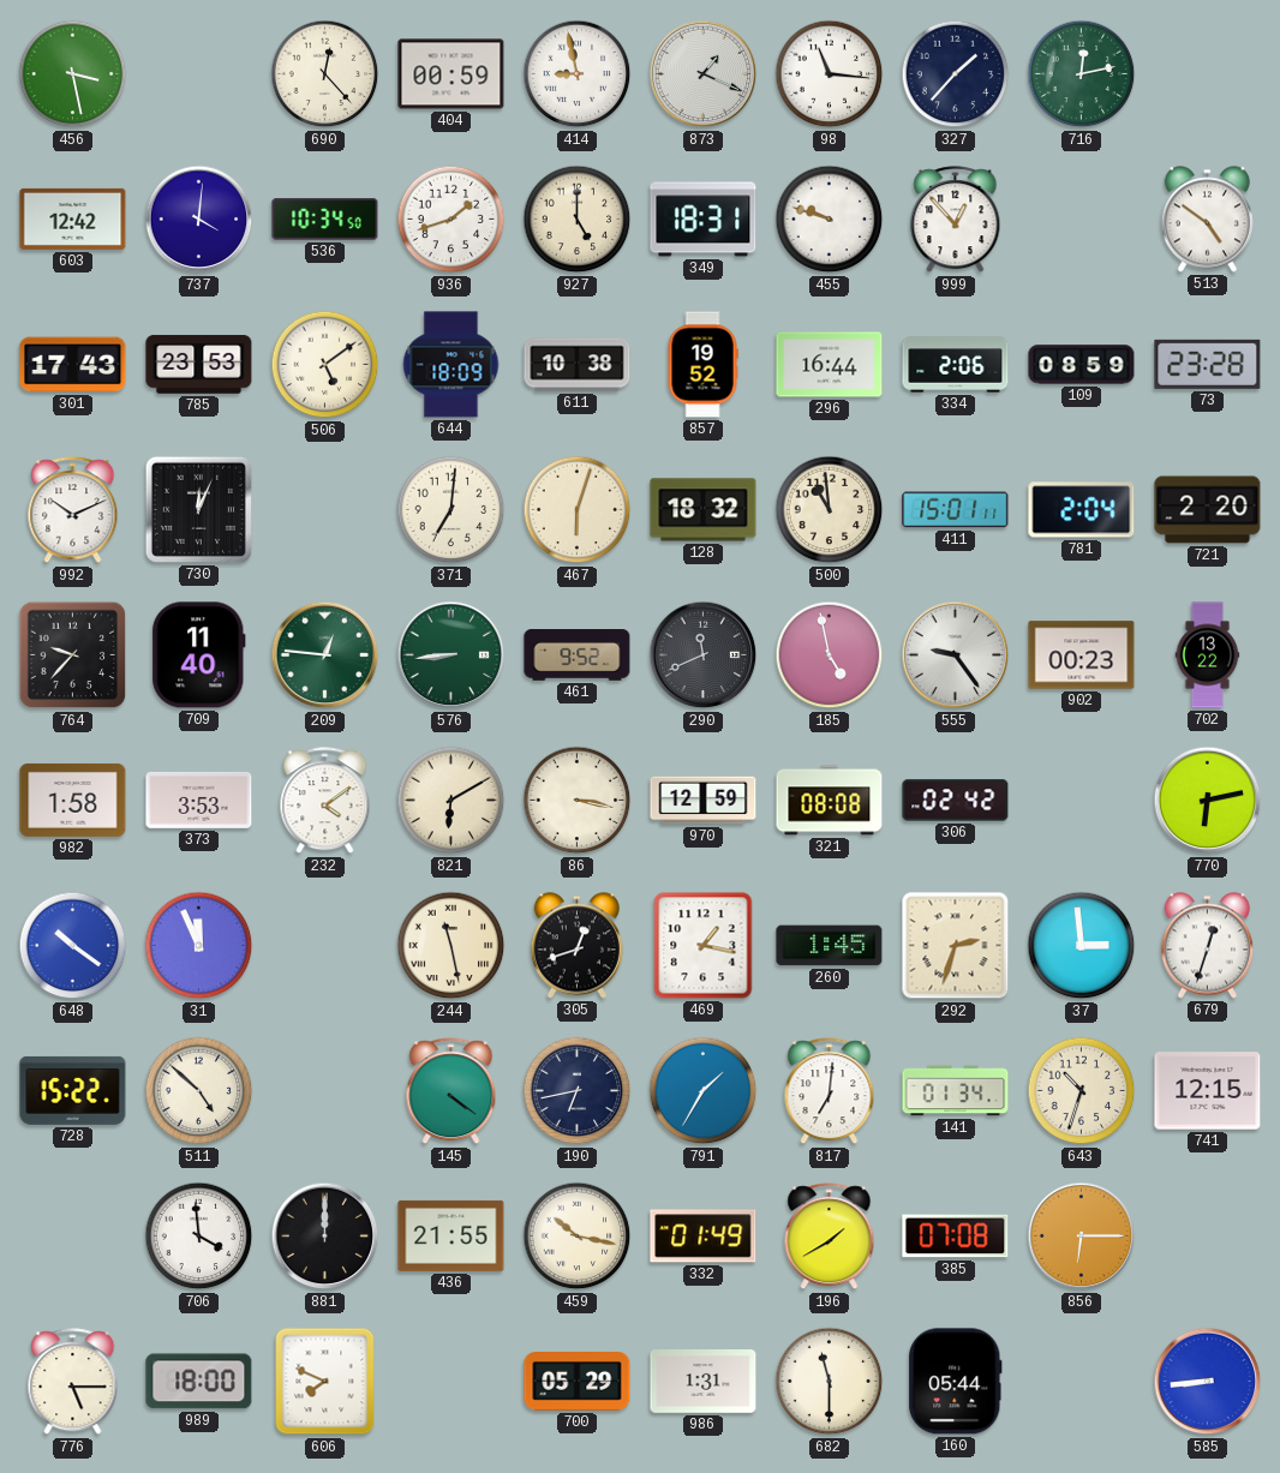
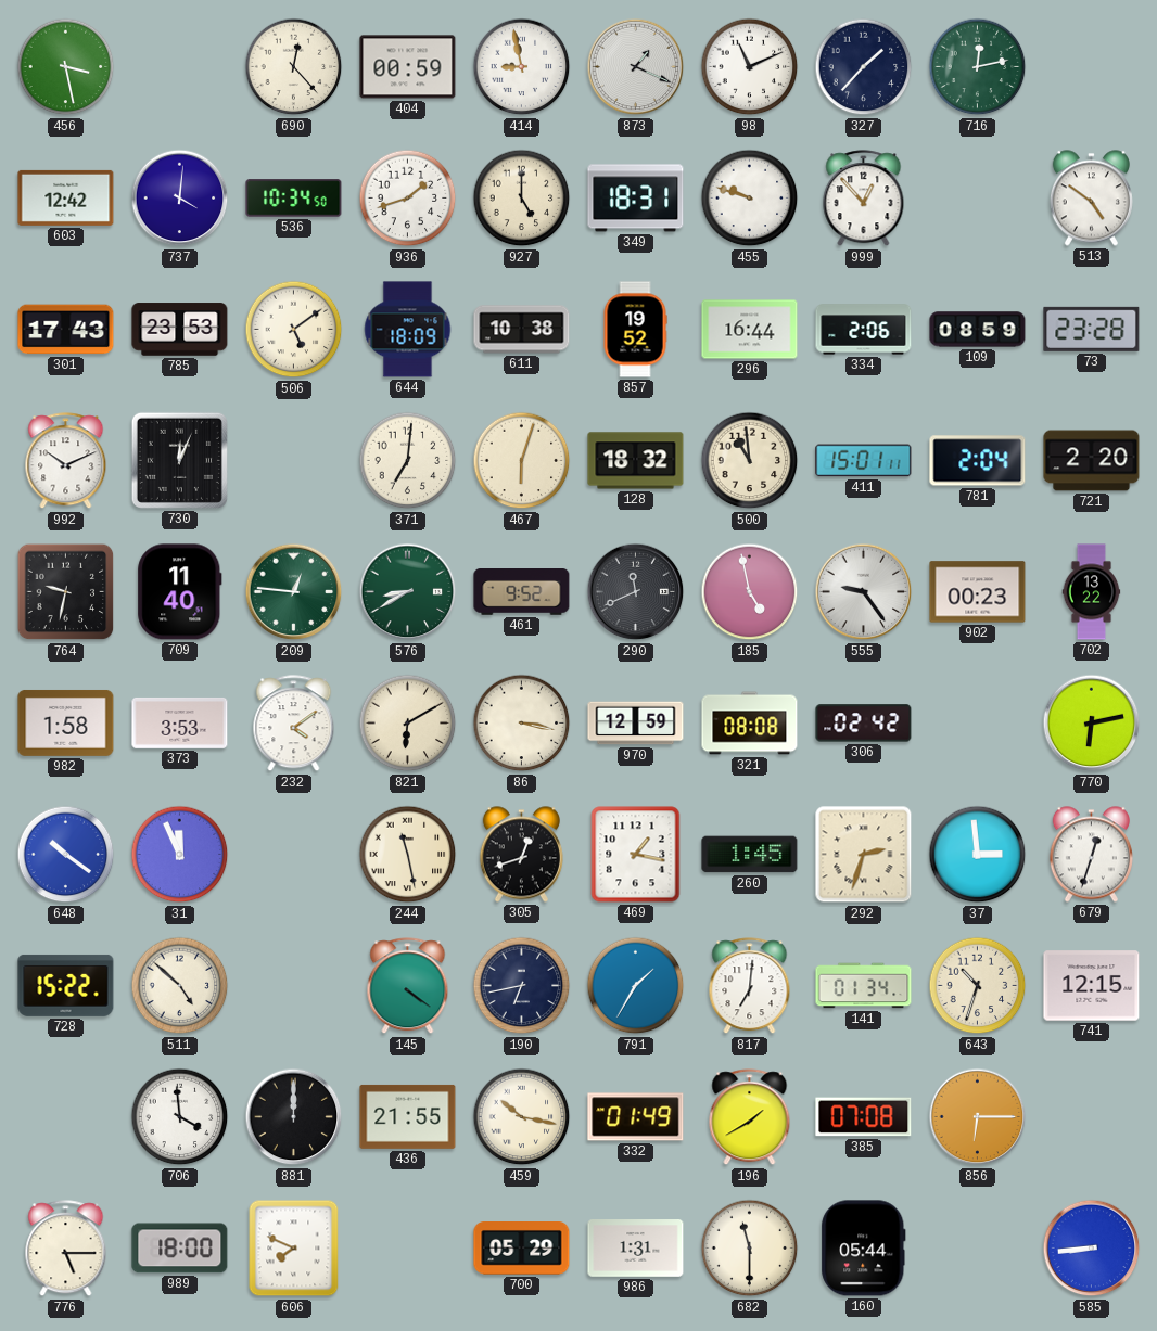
98: 11:16 -> 11:11
764: 9:37 -> 9:32
576: 8:44 -> 8:40
